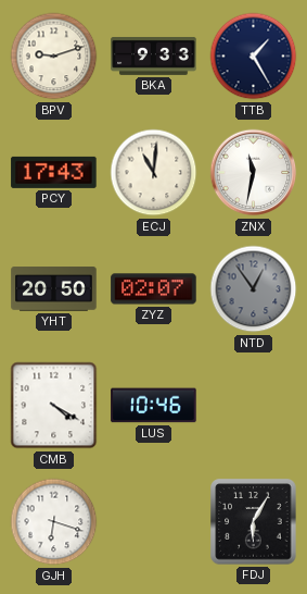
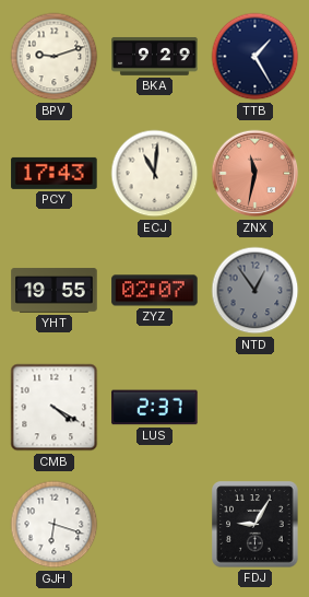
BKA: 9:33 -> 9:29
ZNX dial: white -> salmon
YHT: 20:50 -> 19:55
LUS: 10:46 -> 2:37
FDJ: 6:05 -> 9:05
